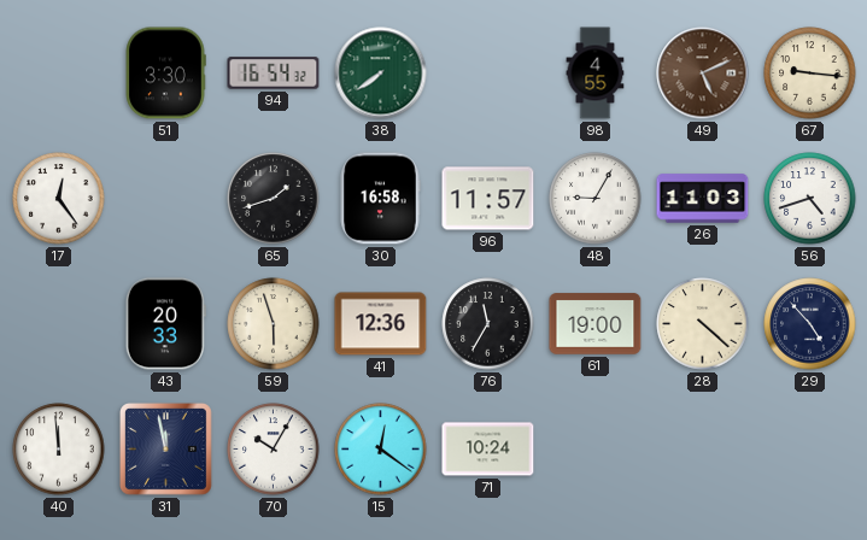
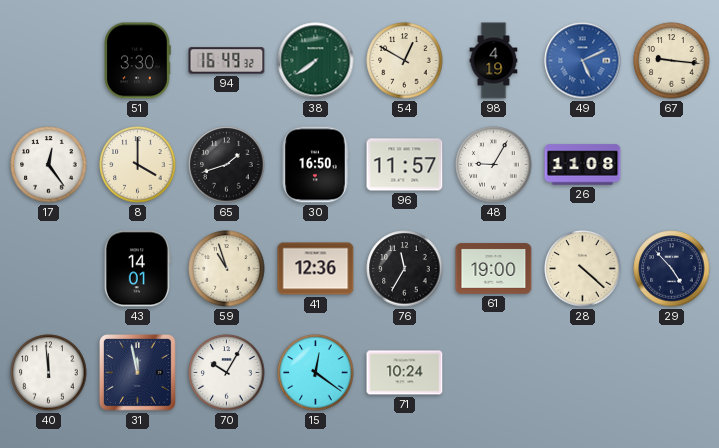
94: 16:54 -> 16:49
54: none -> 12:50
98: 4:55 -> 4:19
49 dial: brown -> blue
8: none -> 4:00
30: 16:58 -> 16:50
26: 11:03 -> 11:08
56: 4:42 -> none
43: 20:33 -> 14:01
59: 5:57 -> 10:57
